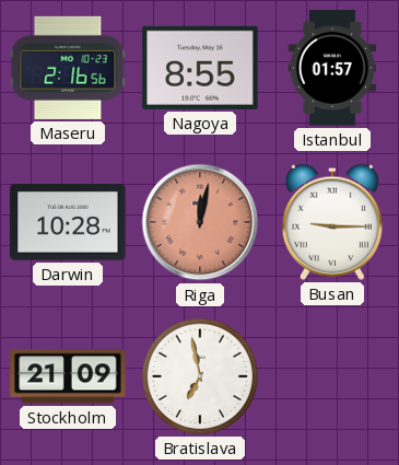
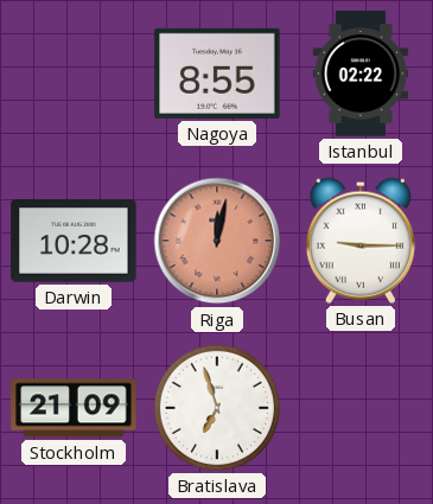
Maseru: 2:16 -> none
Istanbul: 01:57 -> 02:22
Bratislava: 6:58 -> 6:57
